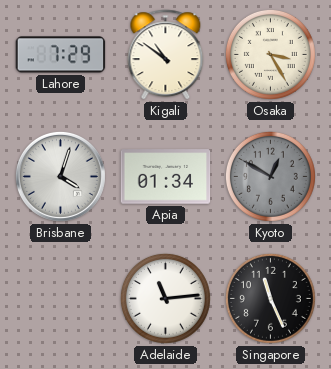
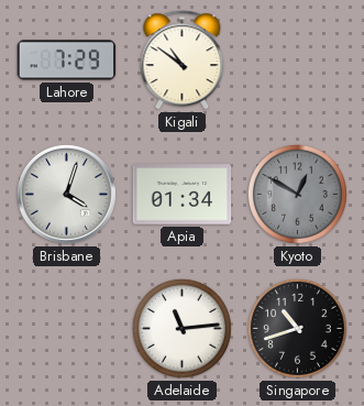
Osaka: 3:25 -> none
Singapore: 11:26 -> 10:42
